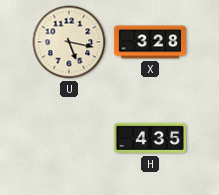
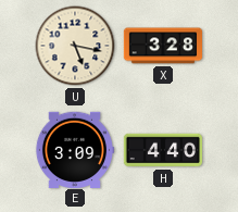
E: none -> 3:09
H: 4:35 -> 4:40
